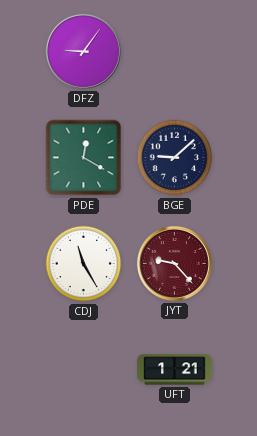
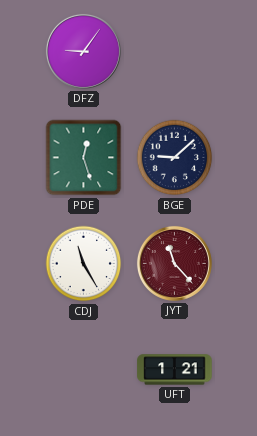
PDE: 12:20 -> 12:27
JYT: 9:23 -> 11:23
